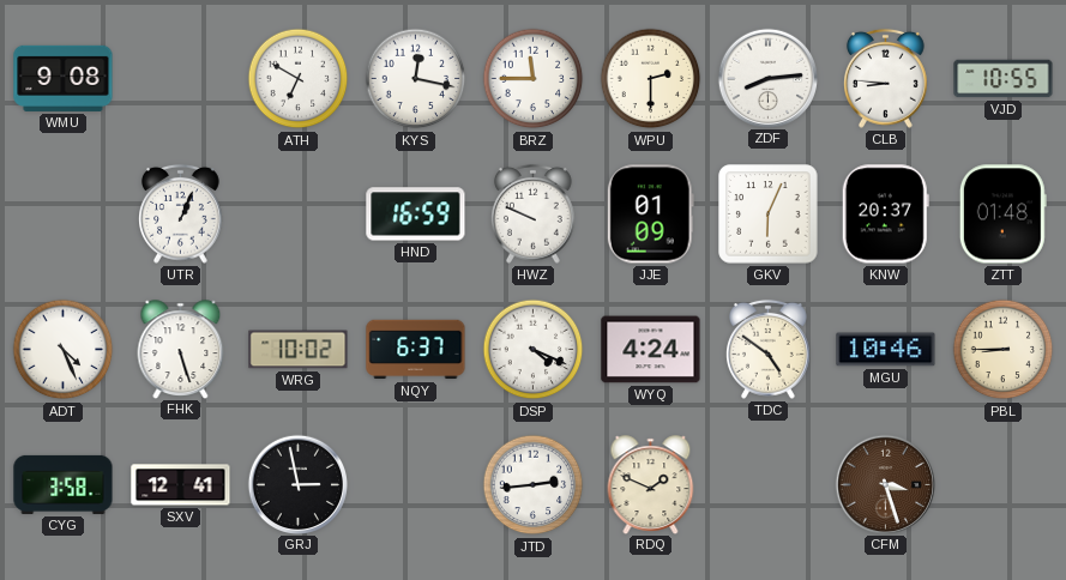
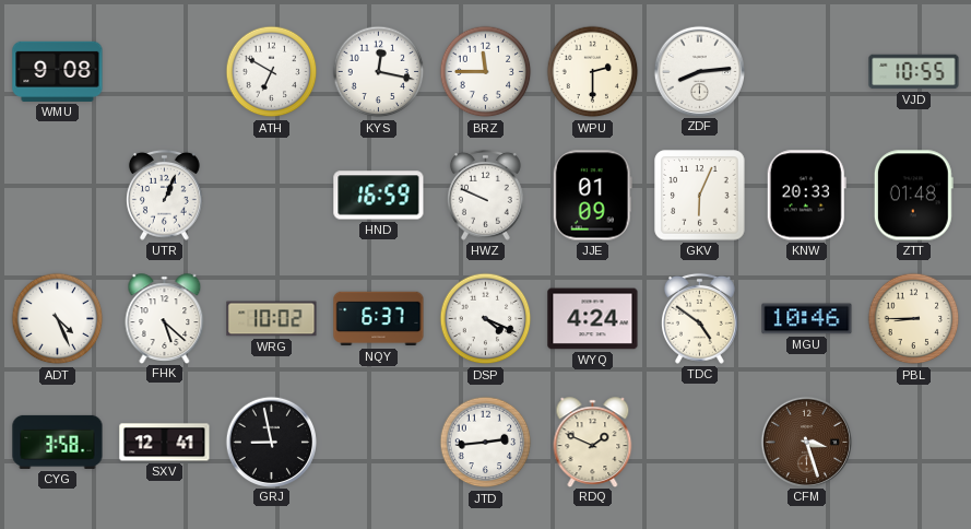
CLB: 8:46 -> none
KNW: 20:37 -> 20:33
FHK: 5:27 -> 5:22
GRJ: 2:58 -> 8:58
